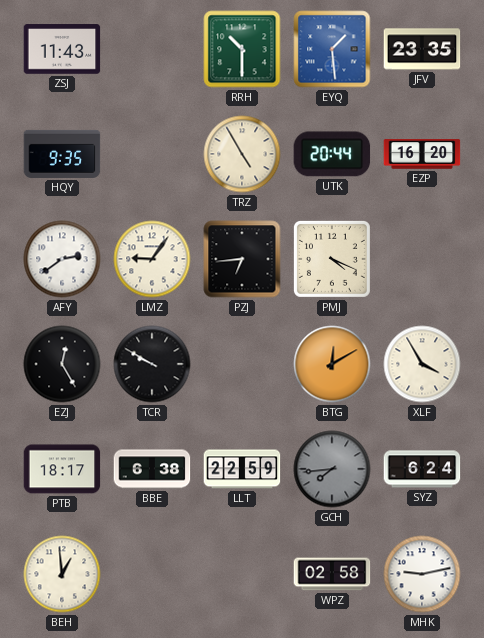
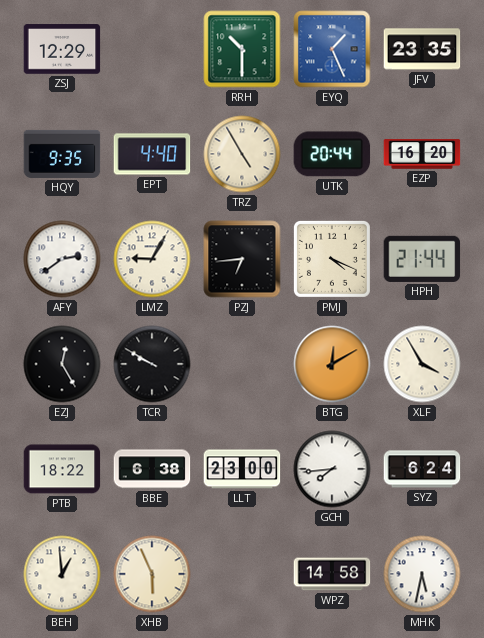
ZSJ: 11:43 -> 12:29
EYQ: 1:29 -> 1:26
EPT: none -> 4:40
LMZ: 9:06 -> 9:05
HPH: none -> 21:44
PTB: 18:17 -> 18:22
LLT: 22:59 -> 23:00
GCH dial: grey -> white
XHB: none -> 5:56
WPZ: 02:58 -> 14:58
MHK: 9:13 -> 5:32
